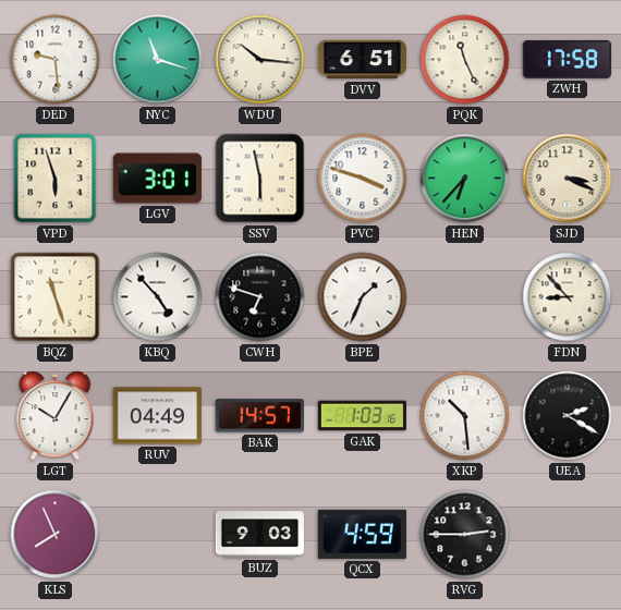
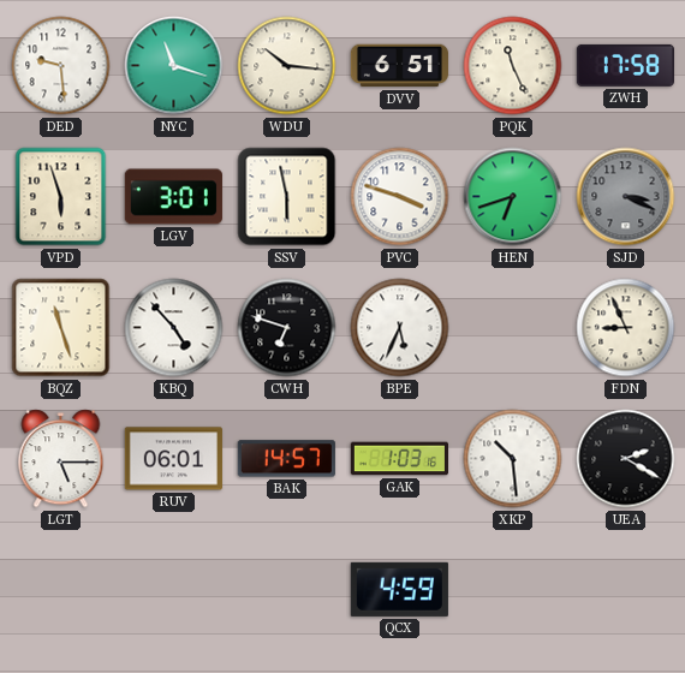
HEN: 6:37 -> 6:42
SJD dial: cream -> grey
BPE: 1:34 -> 5:34
FDN: 8:53 -> 8:56
LGT: 10:05 -> 5:15
RUV: 04:49 -> 06:01
KLS: 7:56 -> none
BUZ: 9:03 -> none
RVG: 2:45 -> none
